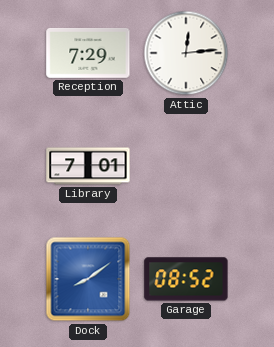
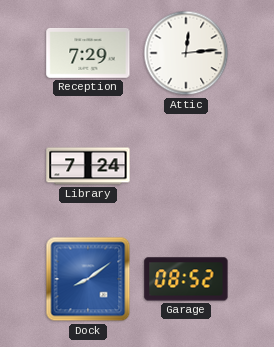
Library: 7:01 -> 7:24
